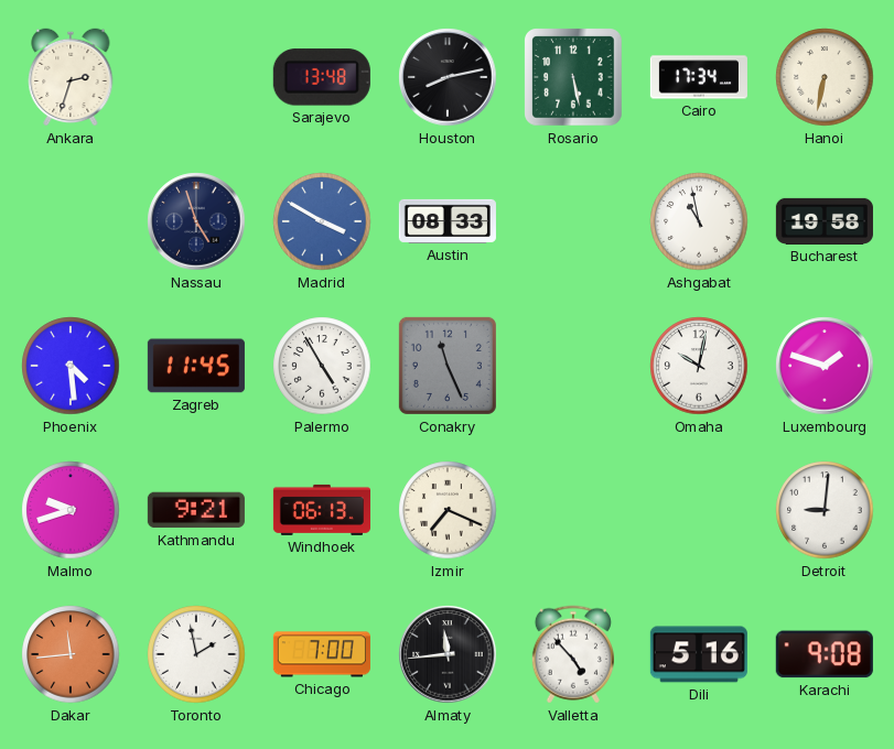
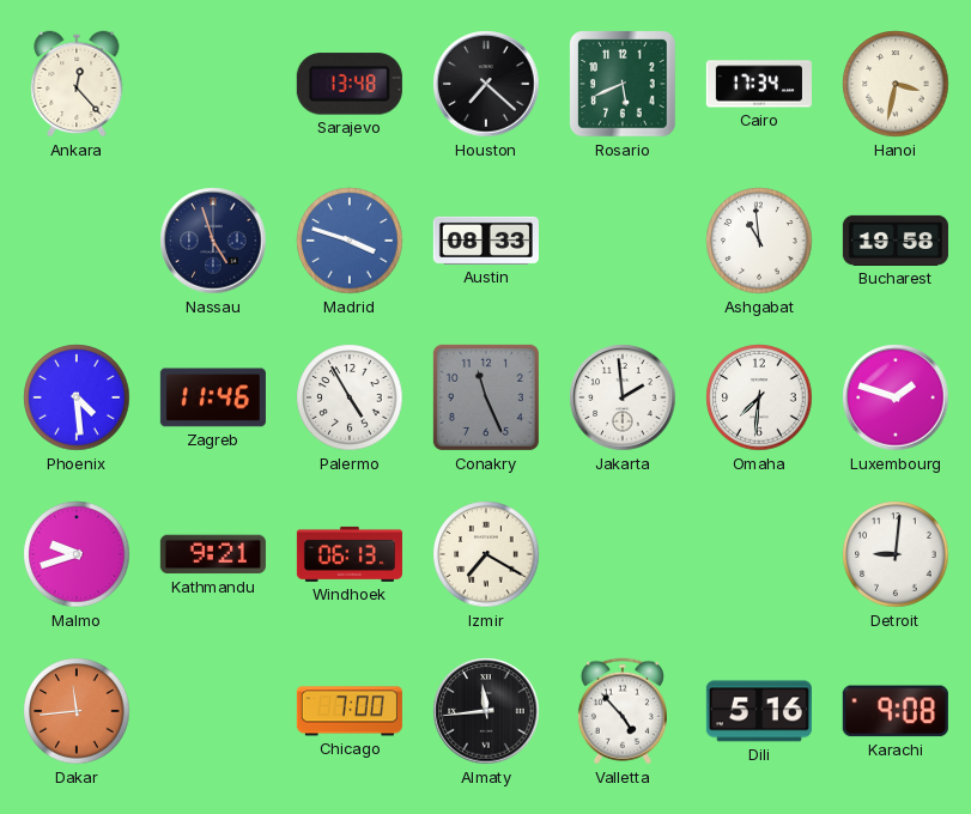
Ankara: 2:33 -> 12:23
Houston: 8:13 -> 7:22
Rosario: 5:28 -> 5:41
Hanoi: 6:32 -> 3:32
Madrid: 3:50 -> 3:48
Ashgabat: 10:58 -> 10:59
Zagreb: 11:45 -> 11:46
Jakarta: none -> 1:59
Omaha: 10:02 -> 7:31
Izmir: 7:19 -> 7:20
Toronto: 1:58 -> none
